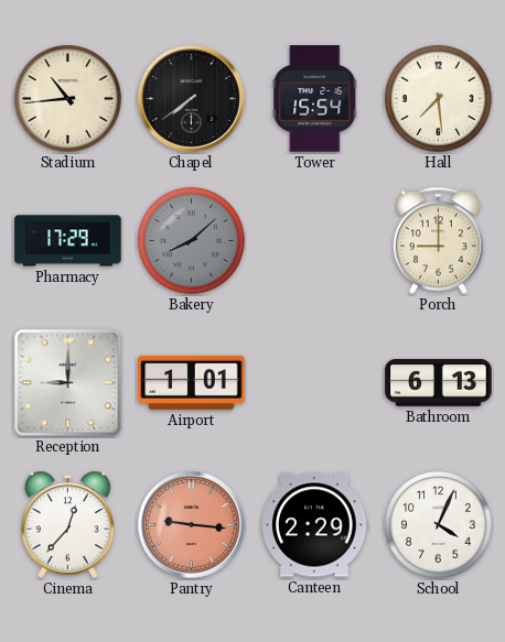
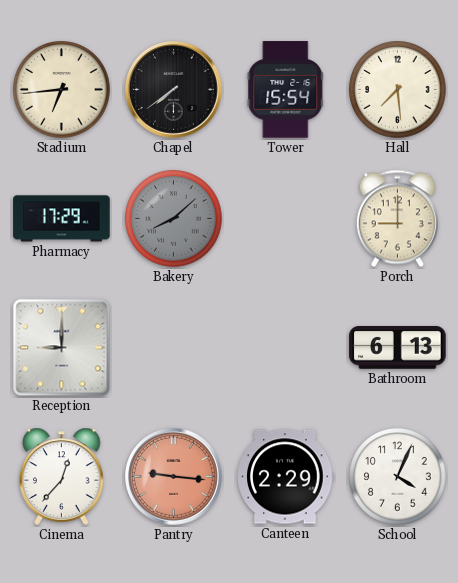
Stadium: 10:44 -> 6:44
Airport: 1:01 -> none
